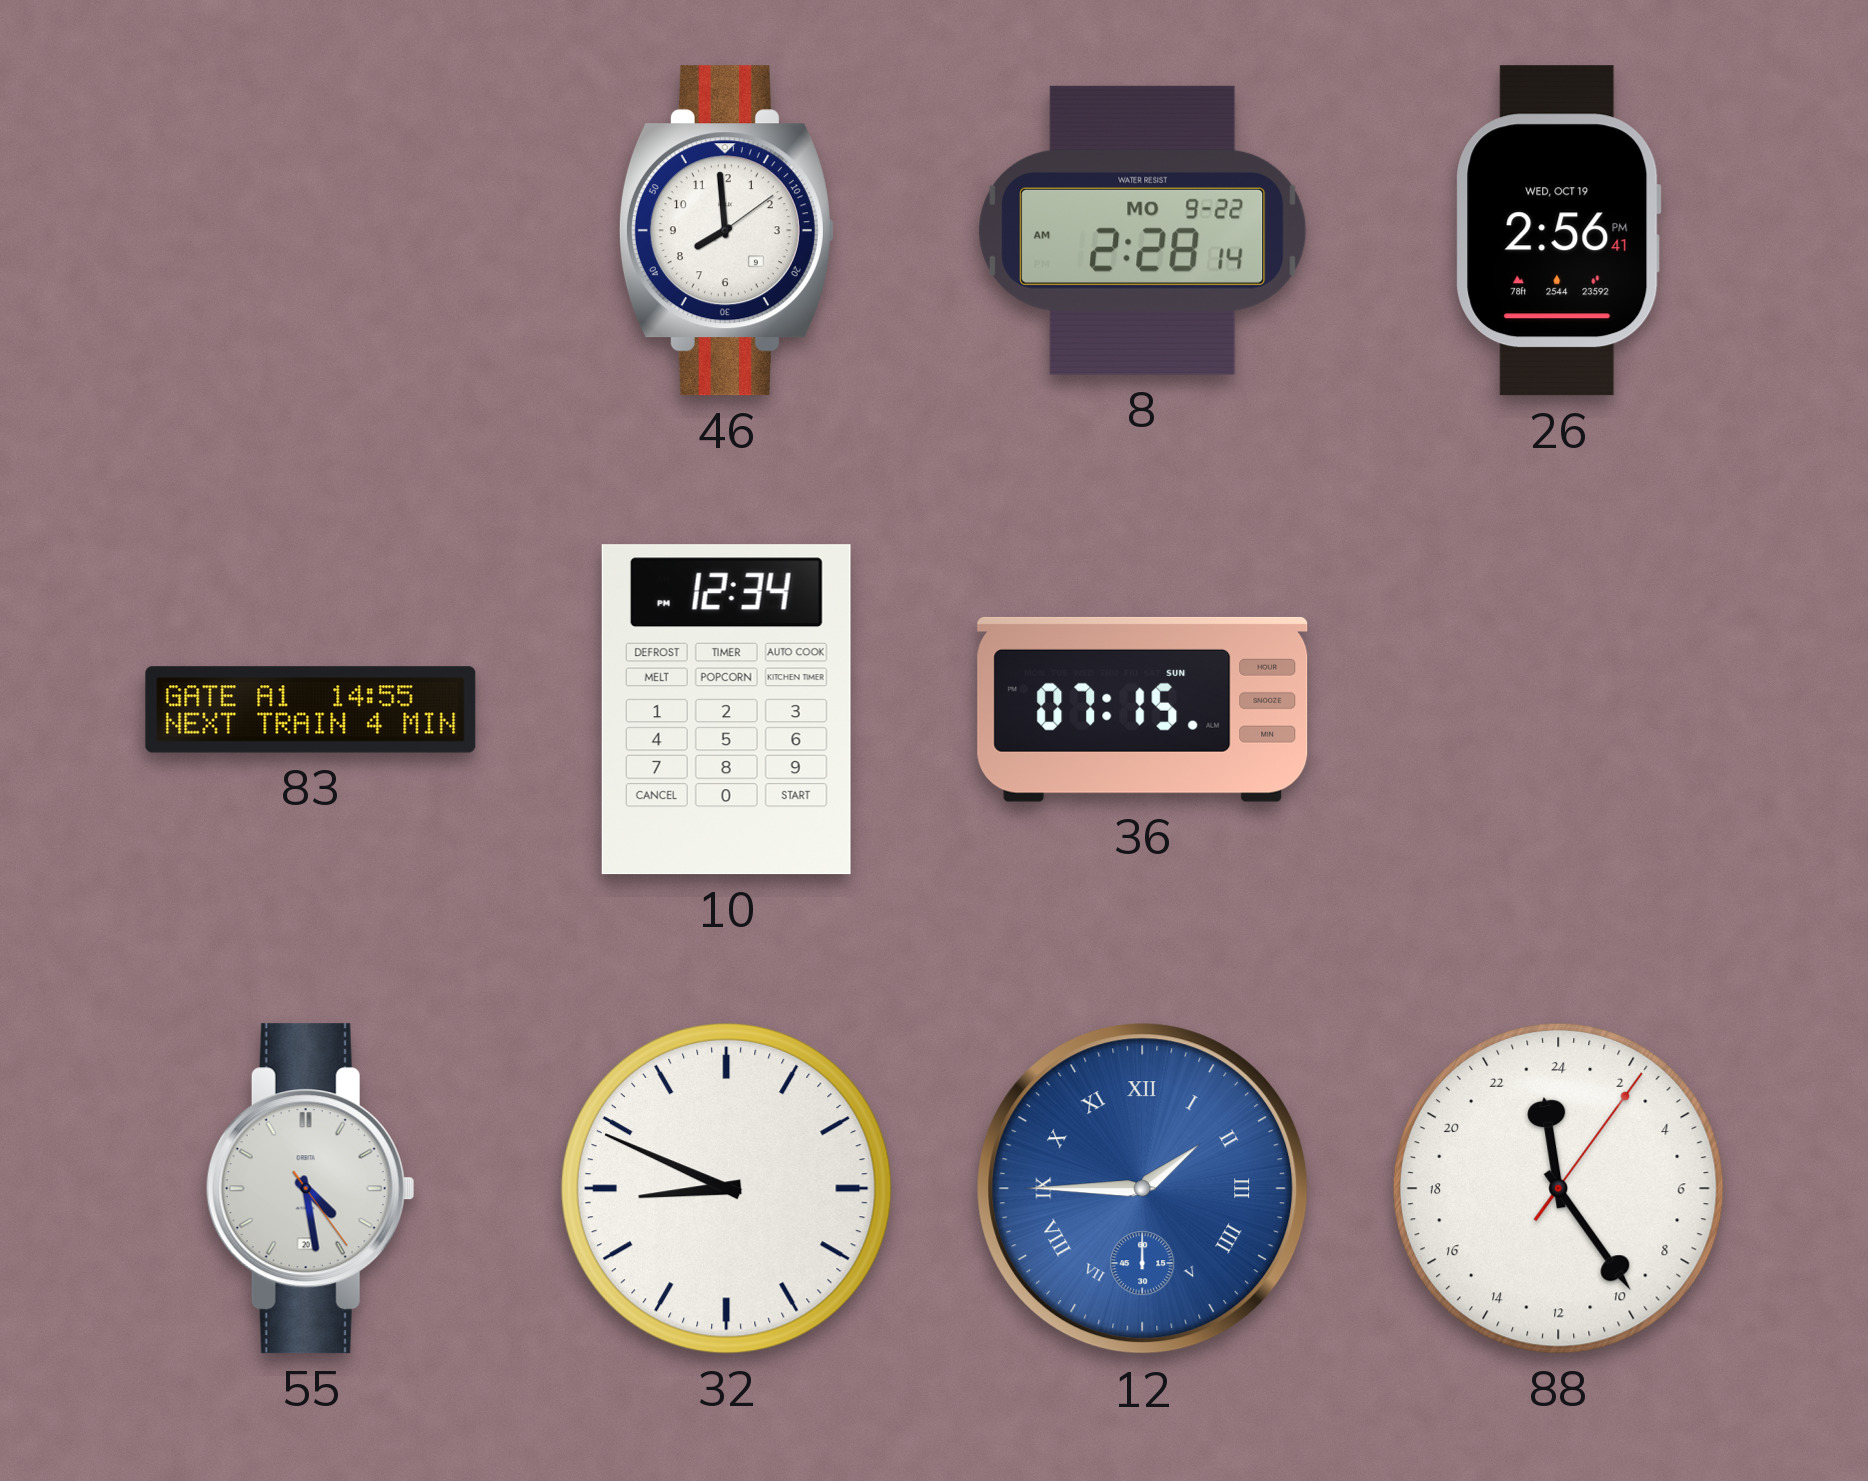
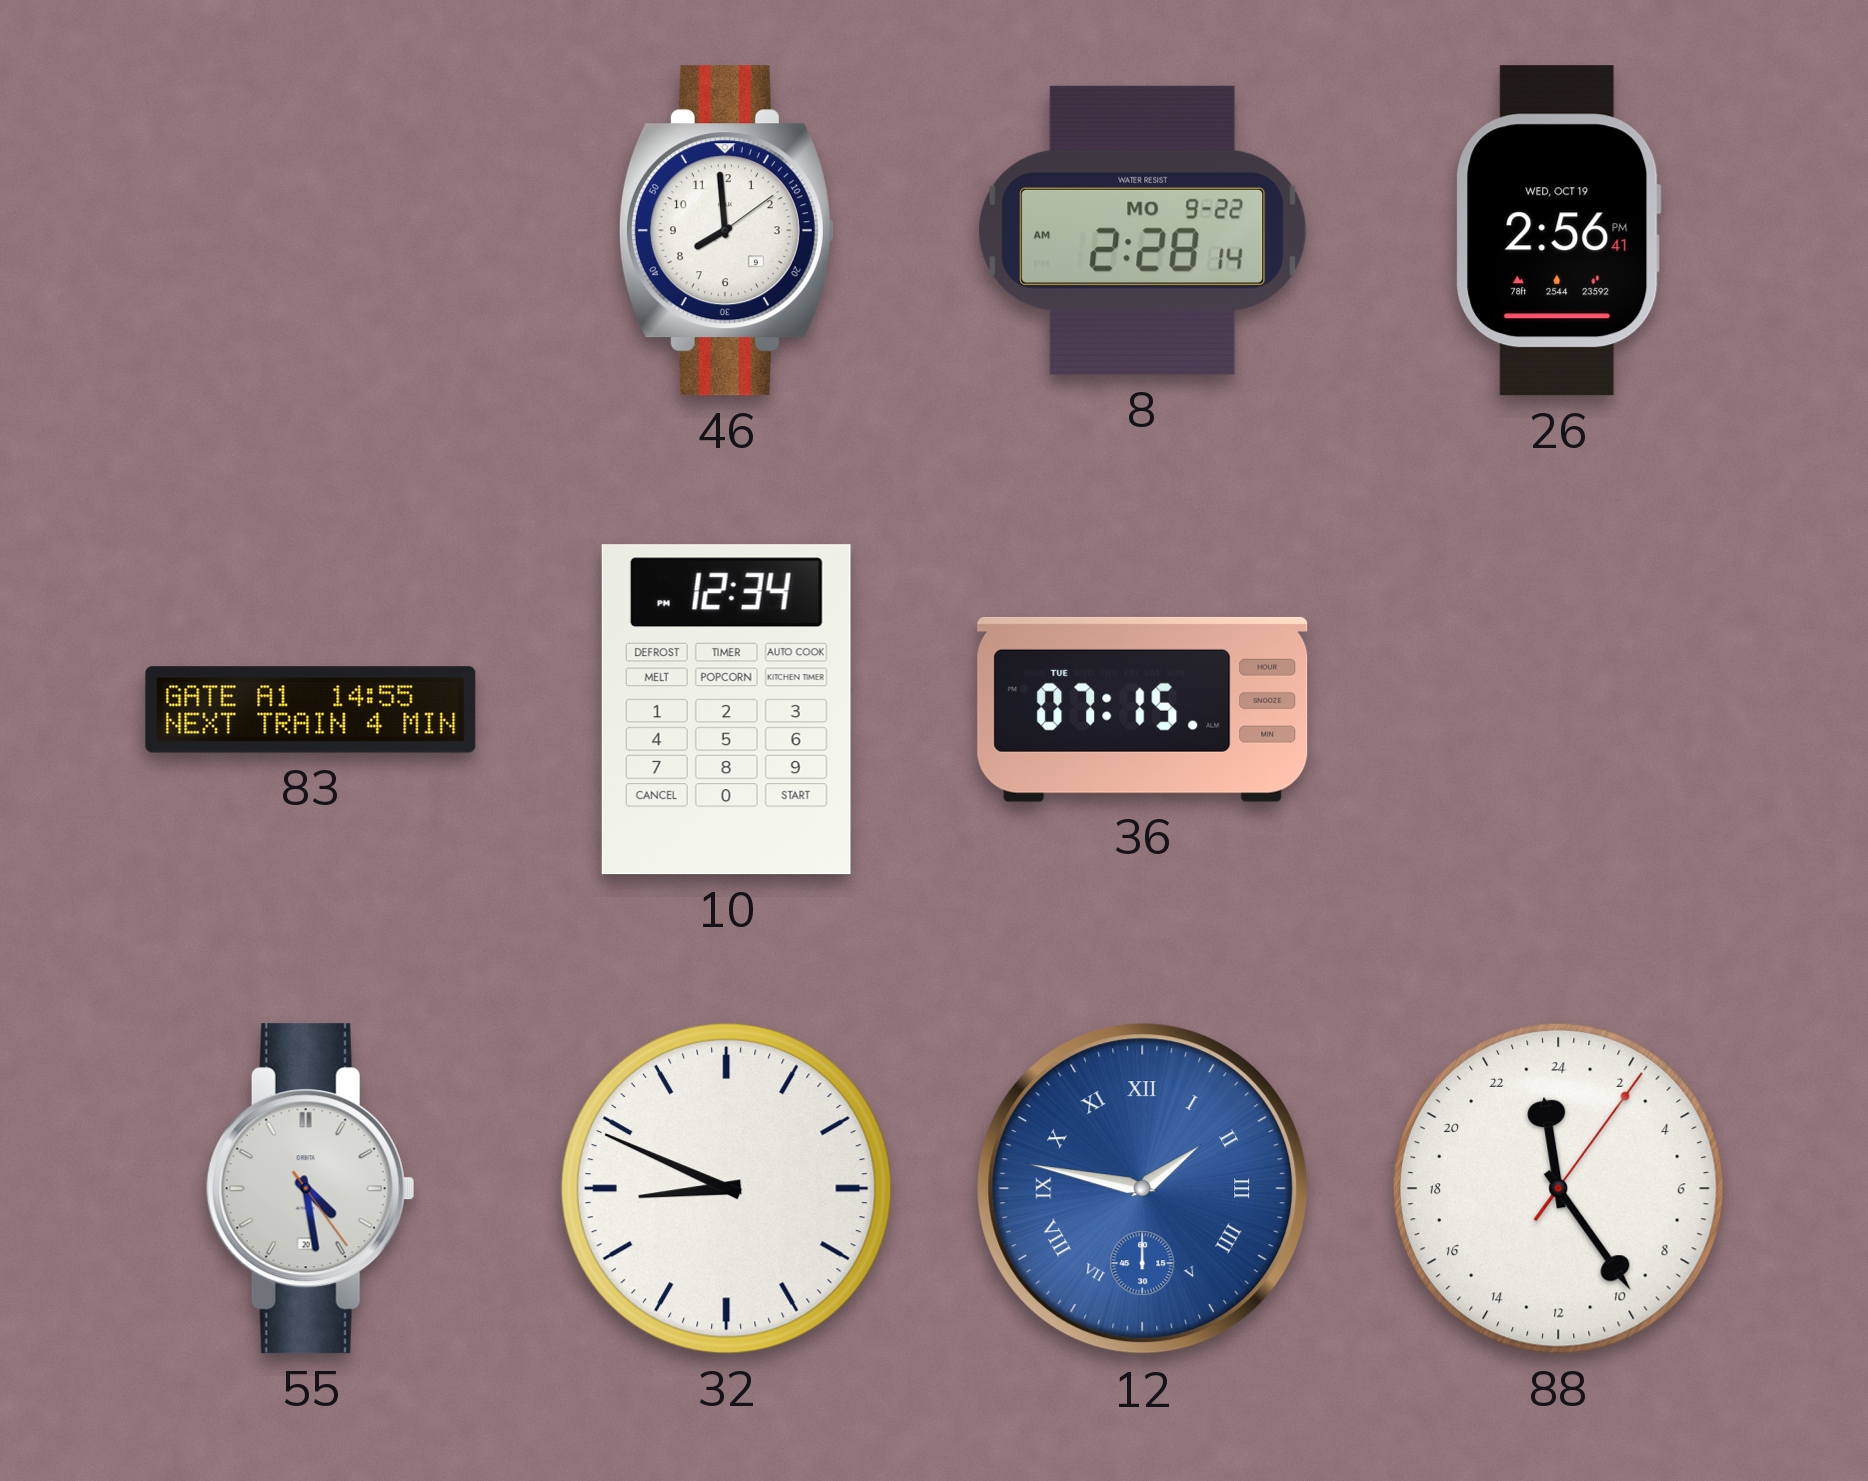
36 date: SUN -> TUE
12: 1:45 -> 1:47
